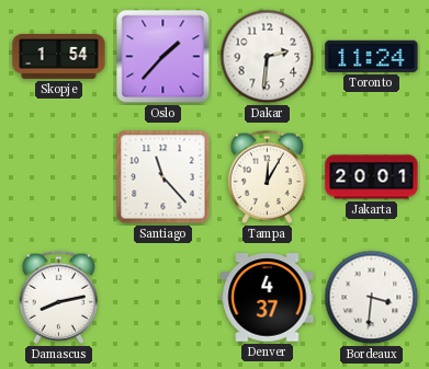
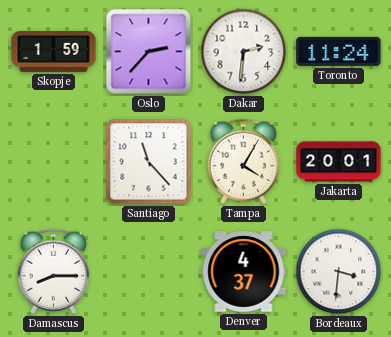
Skopje: 1:54 -> 1:59
Oslo: 1:37 -> 2:37
Tampa: 12:05 -> 4:05
Damascus: 8:13 -> 8:15
